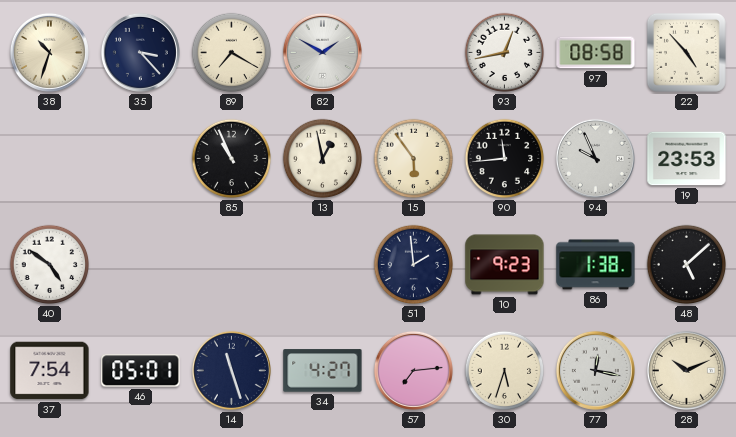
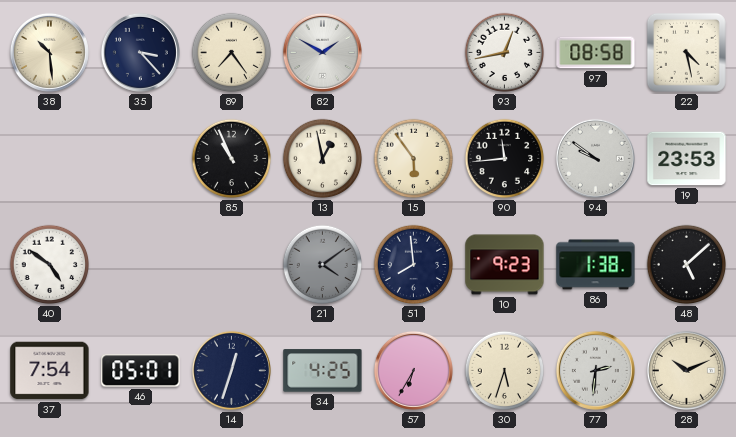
38: 10:33 -> 10:29
89: 7:20 -> 7:24
22: 4:53 -> 4:28
94: 9:56 -> 9:51
21: none -> 4:09
51: 1:59 -> 7:59
14: 11:27 -> 12:33
34: 4:27 -> 4:25
57: 7:14 -> 6:35
77: 12:17 -> 2:31
